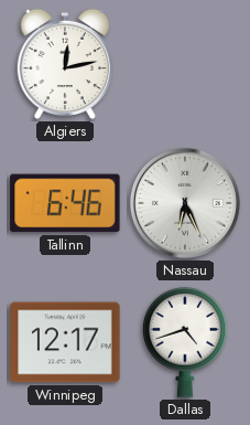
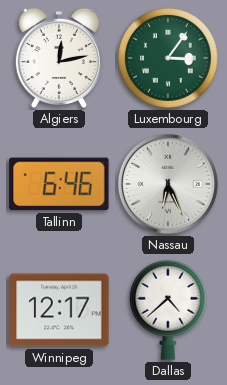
Luxembourg: none -> 3:06
Dallas: 4:42 -> 4:38
